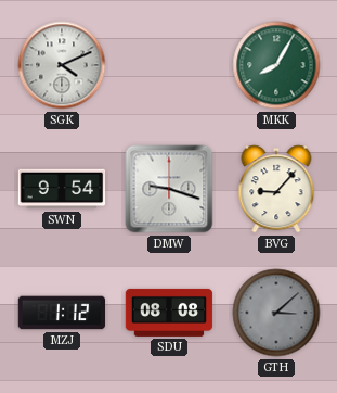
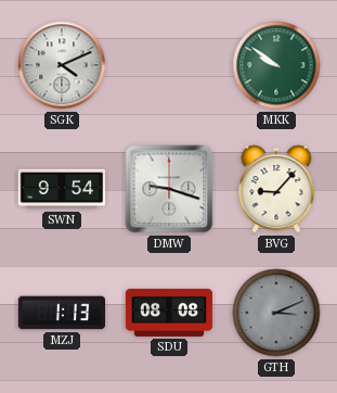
MKK: 8:05 -> 9:51
MZJ: 1:12 -> 1:13
GTH: 3:08 -> 3:11
